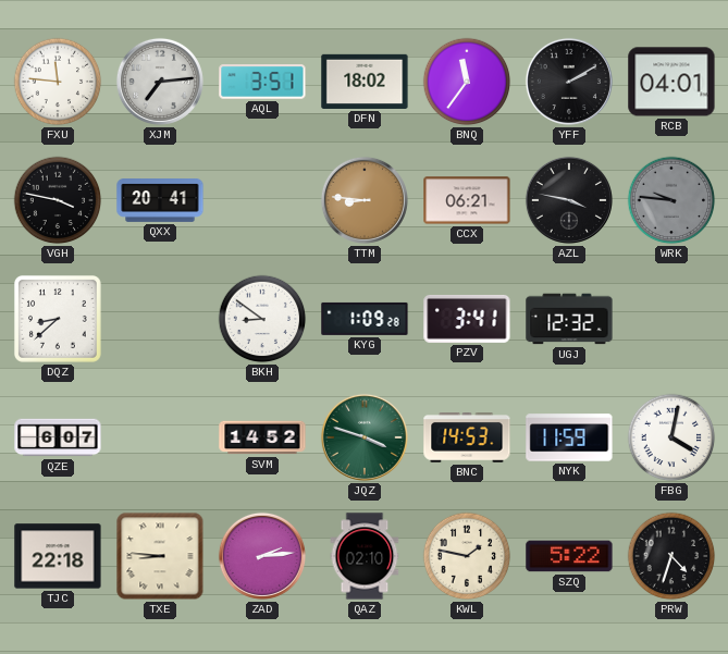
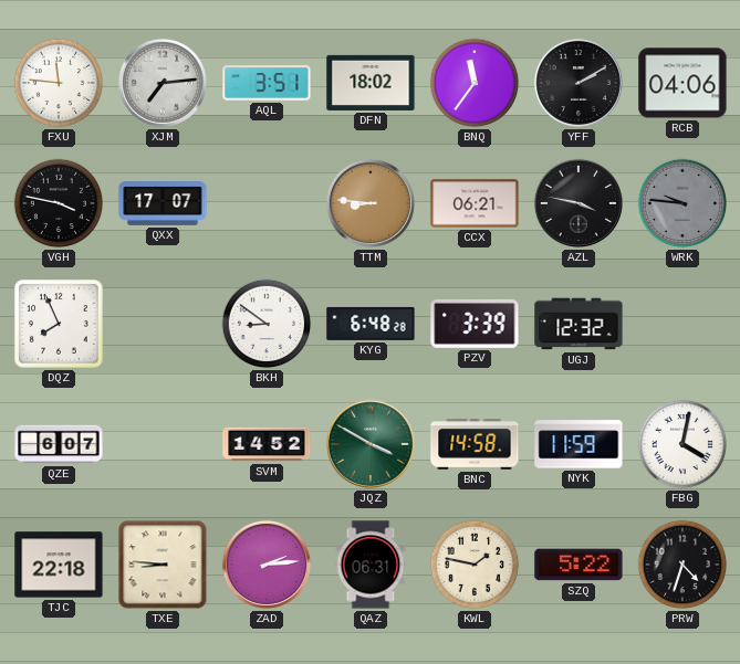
RCB: 04:01 -> 04:06
QXX: 20:41 -> 17:07
DQZ: 8:38 -> 7:56
KYG: 1:09 -> 6:48
PZV: 3:41 -> 3:39
JQZ: 3:48 -> 3:50
BNC: 14:53 -> 14:58
QAZ: 02:10 -> 06:31
